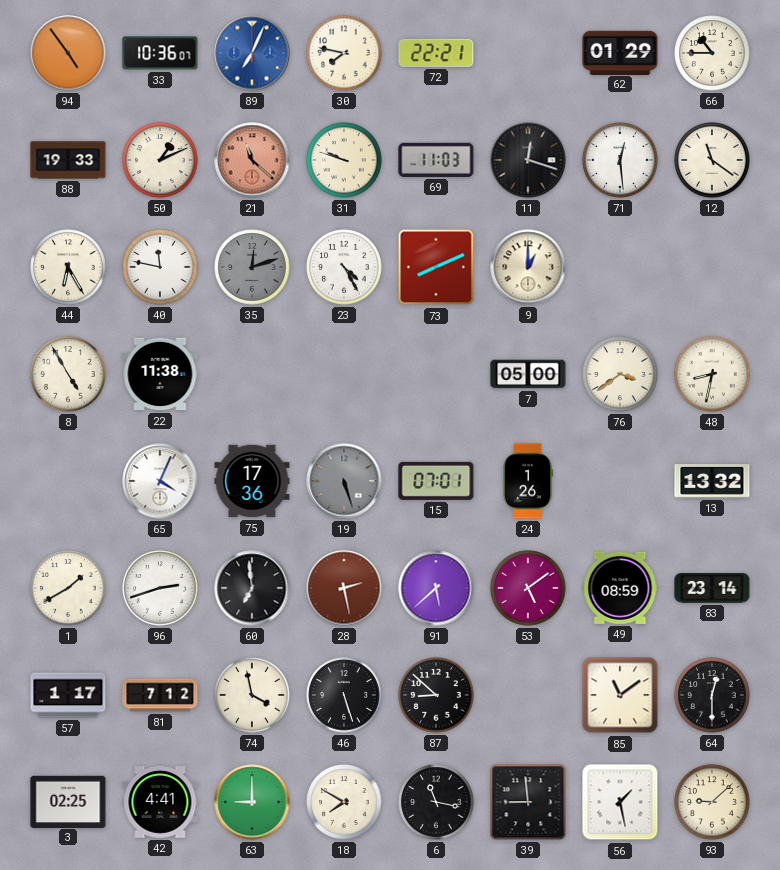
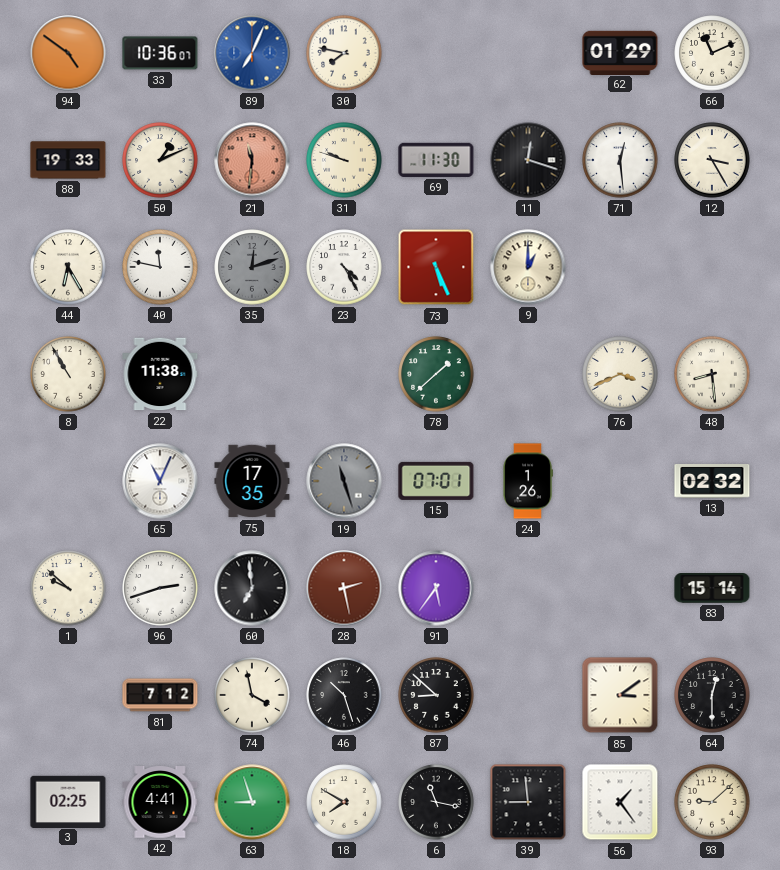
94: 4:54 -> 4:51
72: 22:21 -> none
66: 10:45 -> 11:11
21: 11:22 -> 11:31
69: 11:03 -> 11:30
12: 11:21 -> 3:25
73: 8:11 -> 5:26
8: 4:55 -> 10:55
78: none -> 1:38
7: 05:00 -> none
76: 3:39 -> 3:41
48: 8:32 -> 8:29
65: 4:04 -> 11:04
75: 17:36 -> 17:35
19: 5:27 -> 11:27
13: 13:32 -> 02:32
1: 1:40 -> 9:52
91: 5:38 -> 5:36
53: 5:09 -> none
49: 08:59 -> none
83: 23:14 -> 15:14
57: 1:17 -> none
46: 5:27 -> 10:27
85: 11:09 -> 3:09
63: 9:00 -> 8:57
56: 1:28 -> 1:24
